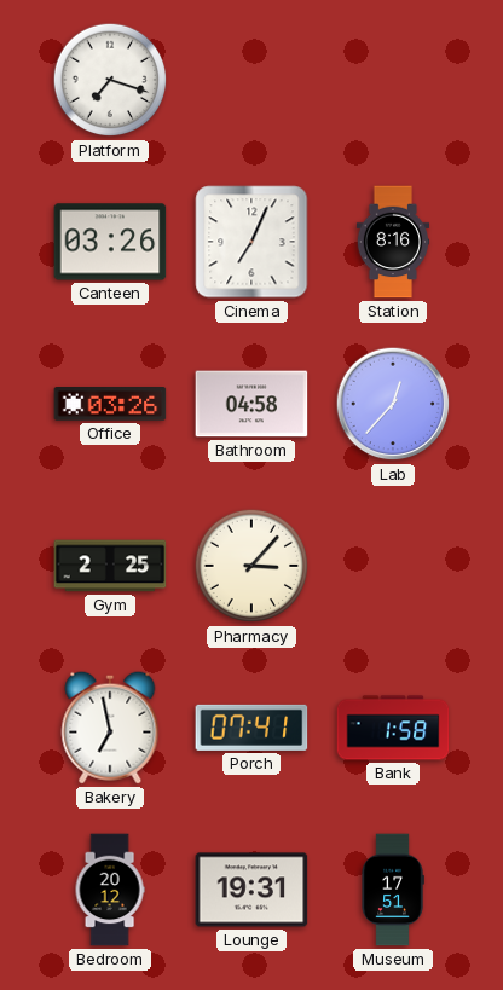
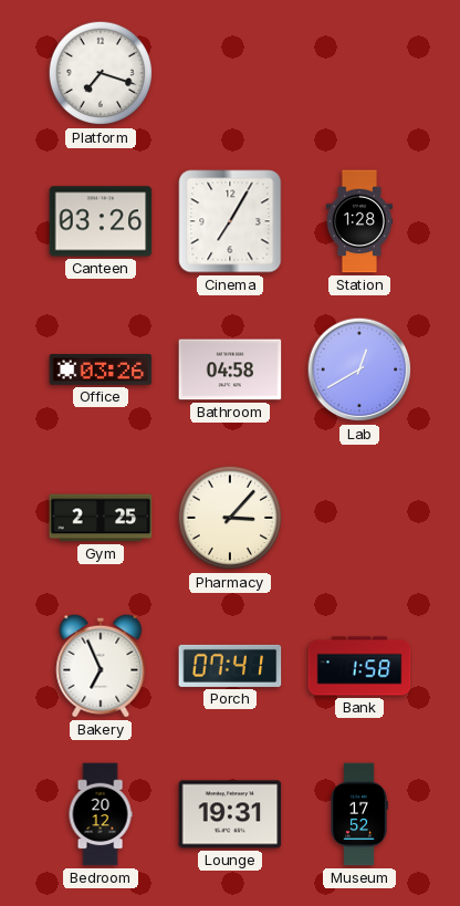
Cinema: 7:04 -> 7:05
Station: 8:16 -> 1:28
Lab: 12:37 -> 12:40
Bakery: 6:58 -> 6:56
Museum: 17:51 -> 17:52
